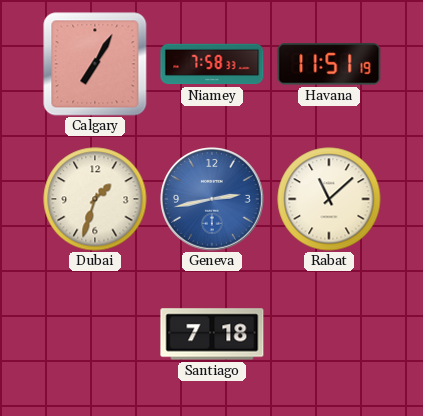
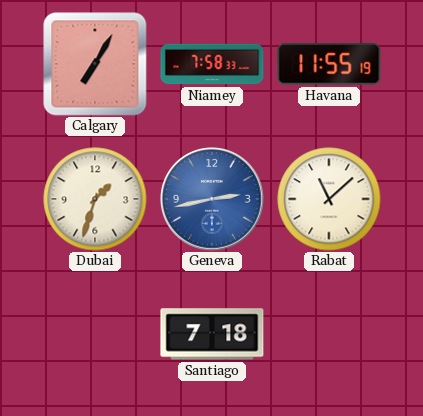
Havana: 11:51 -> 11:55
